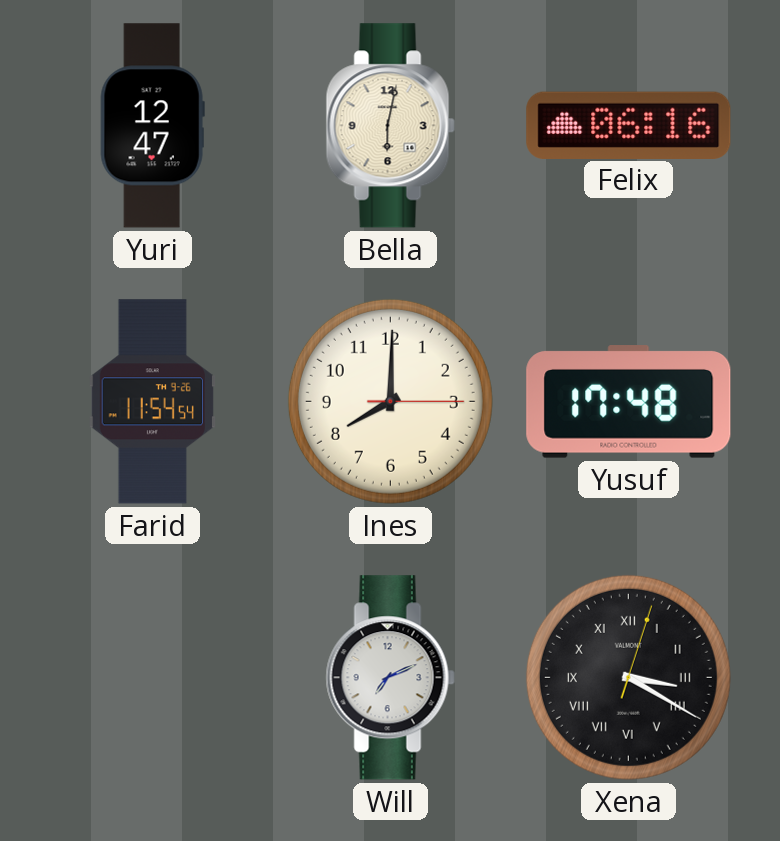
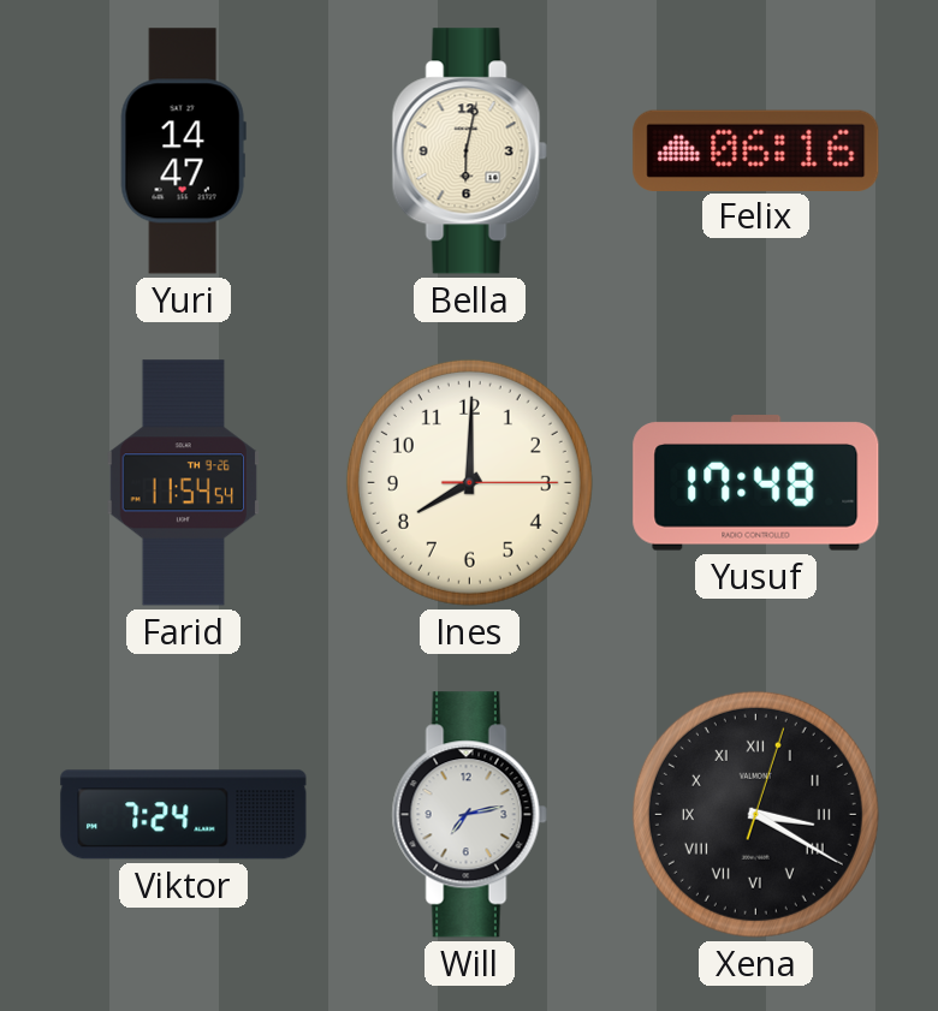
Yuri: 12:47 -> 14:47
Viktor: none -> 7:24
Will: 7:11 -> 7:13
